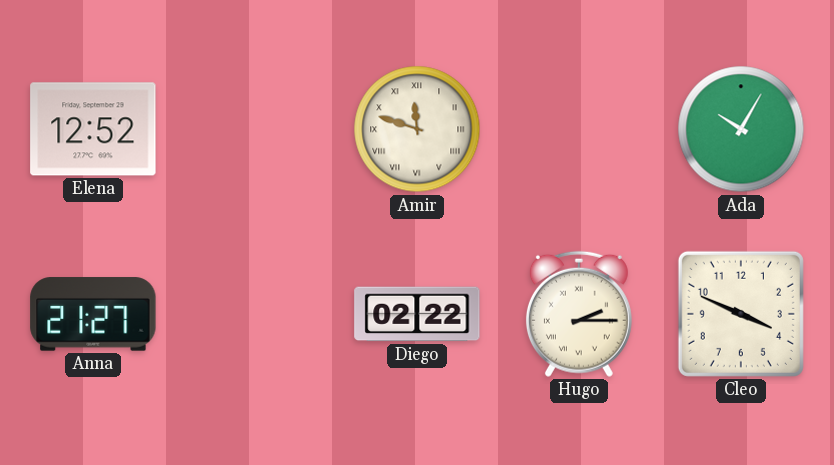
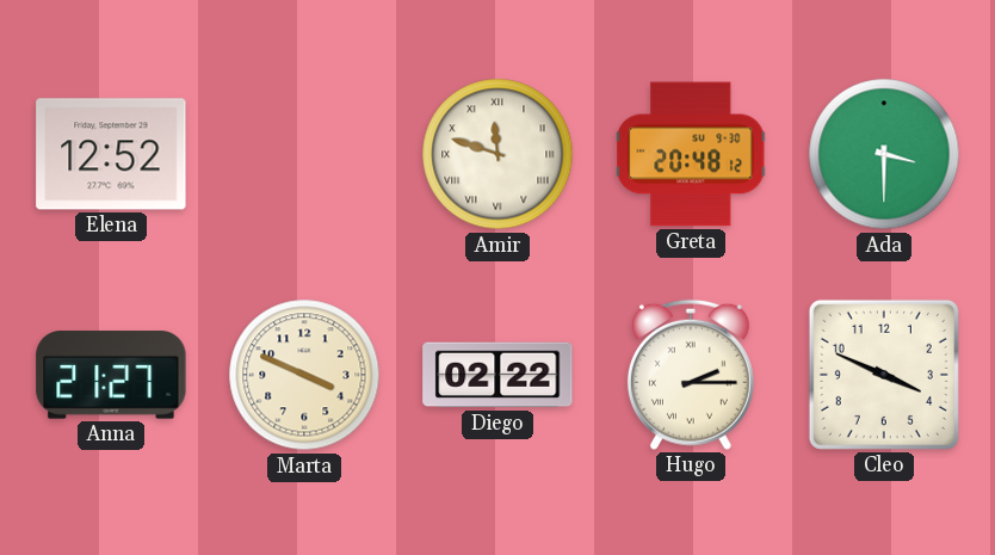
Greta: none -> 20:48
Ada: 10:05 -> 3:30
Marta: none -> 3:49
